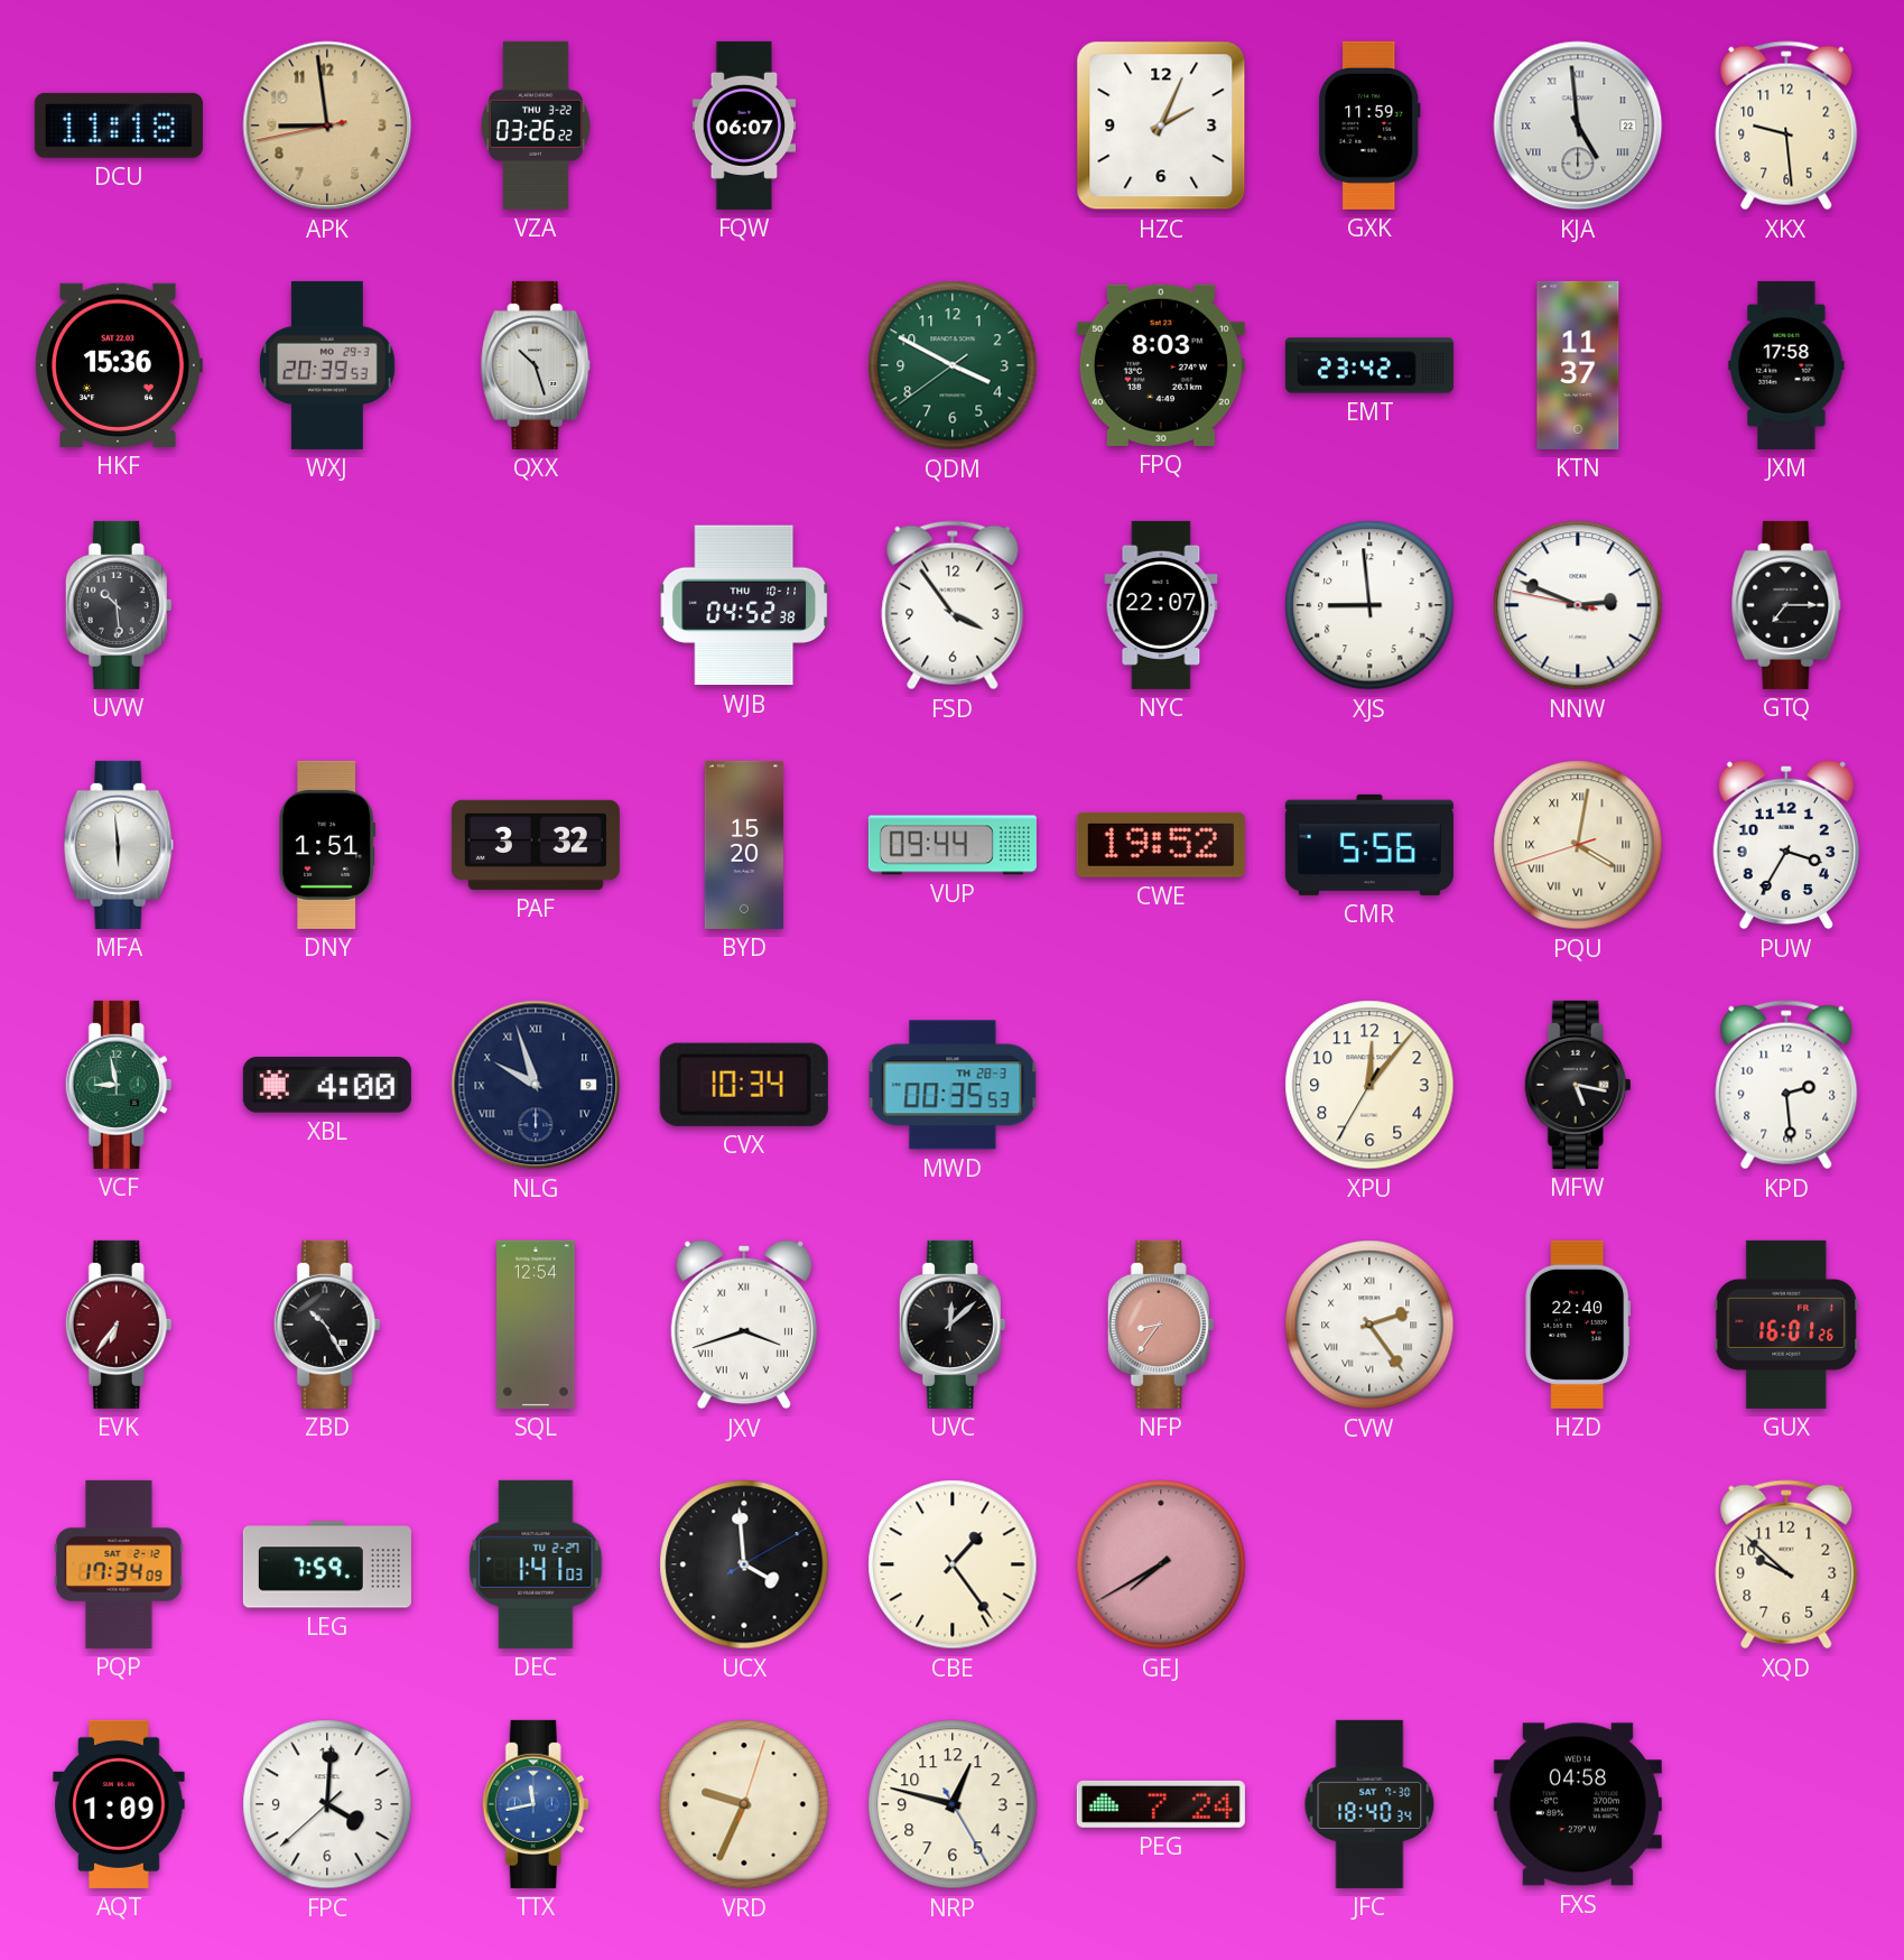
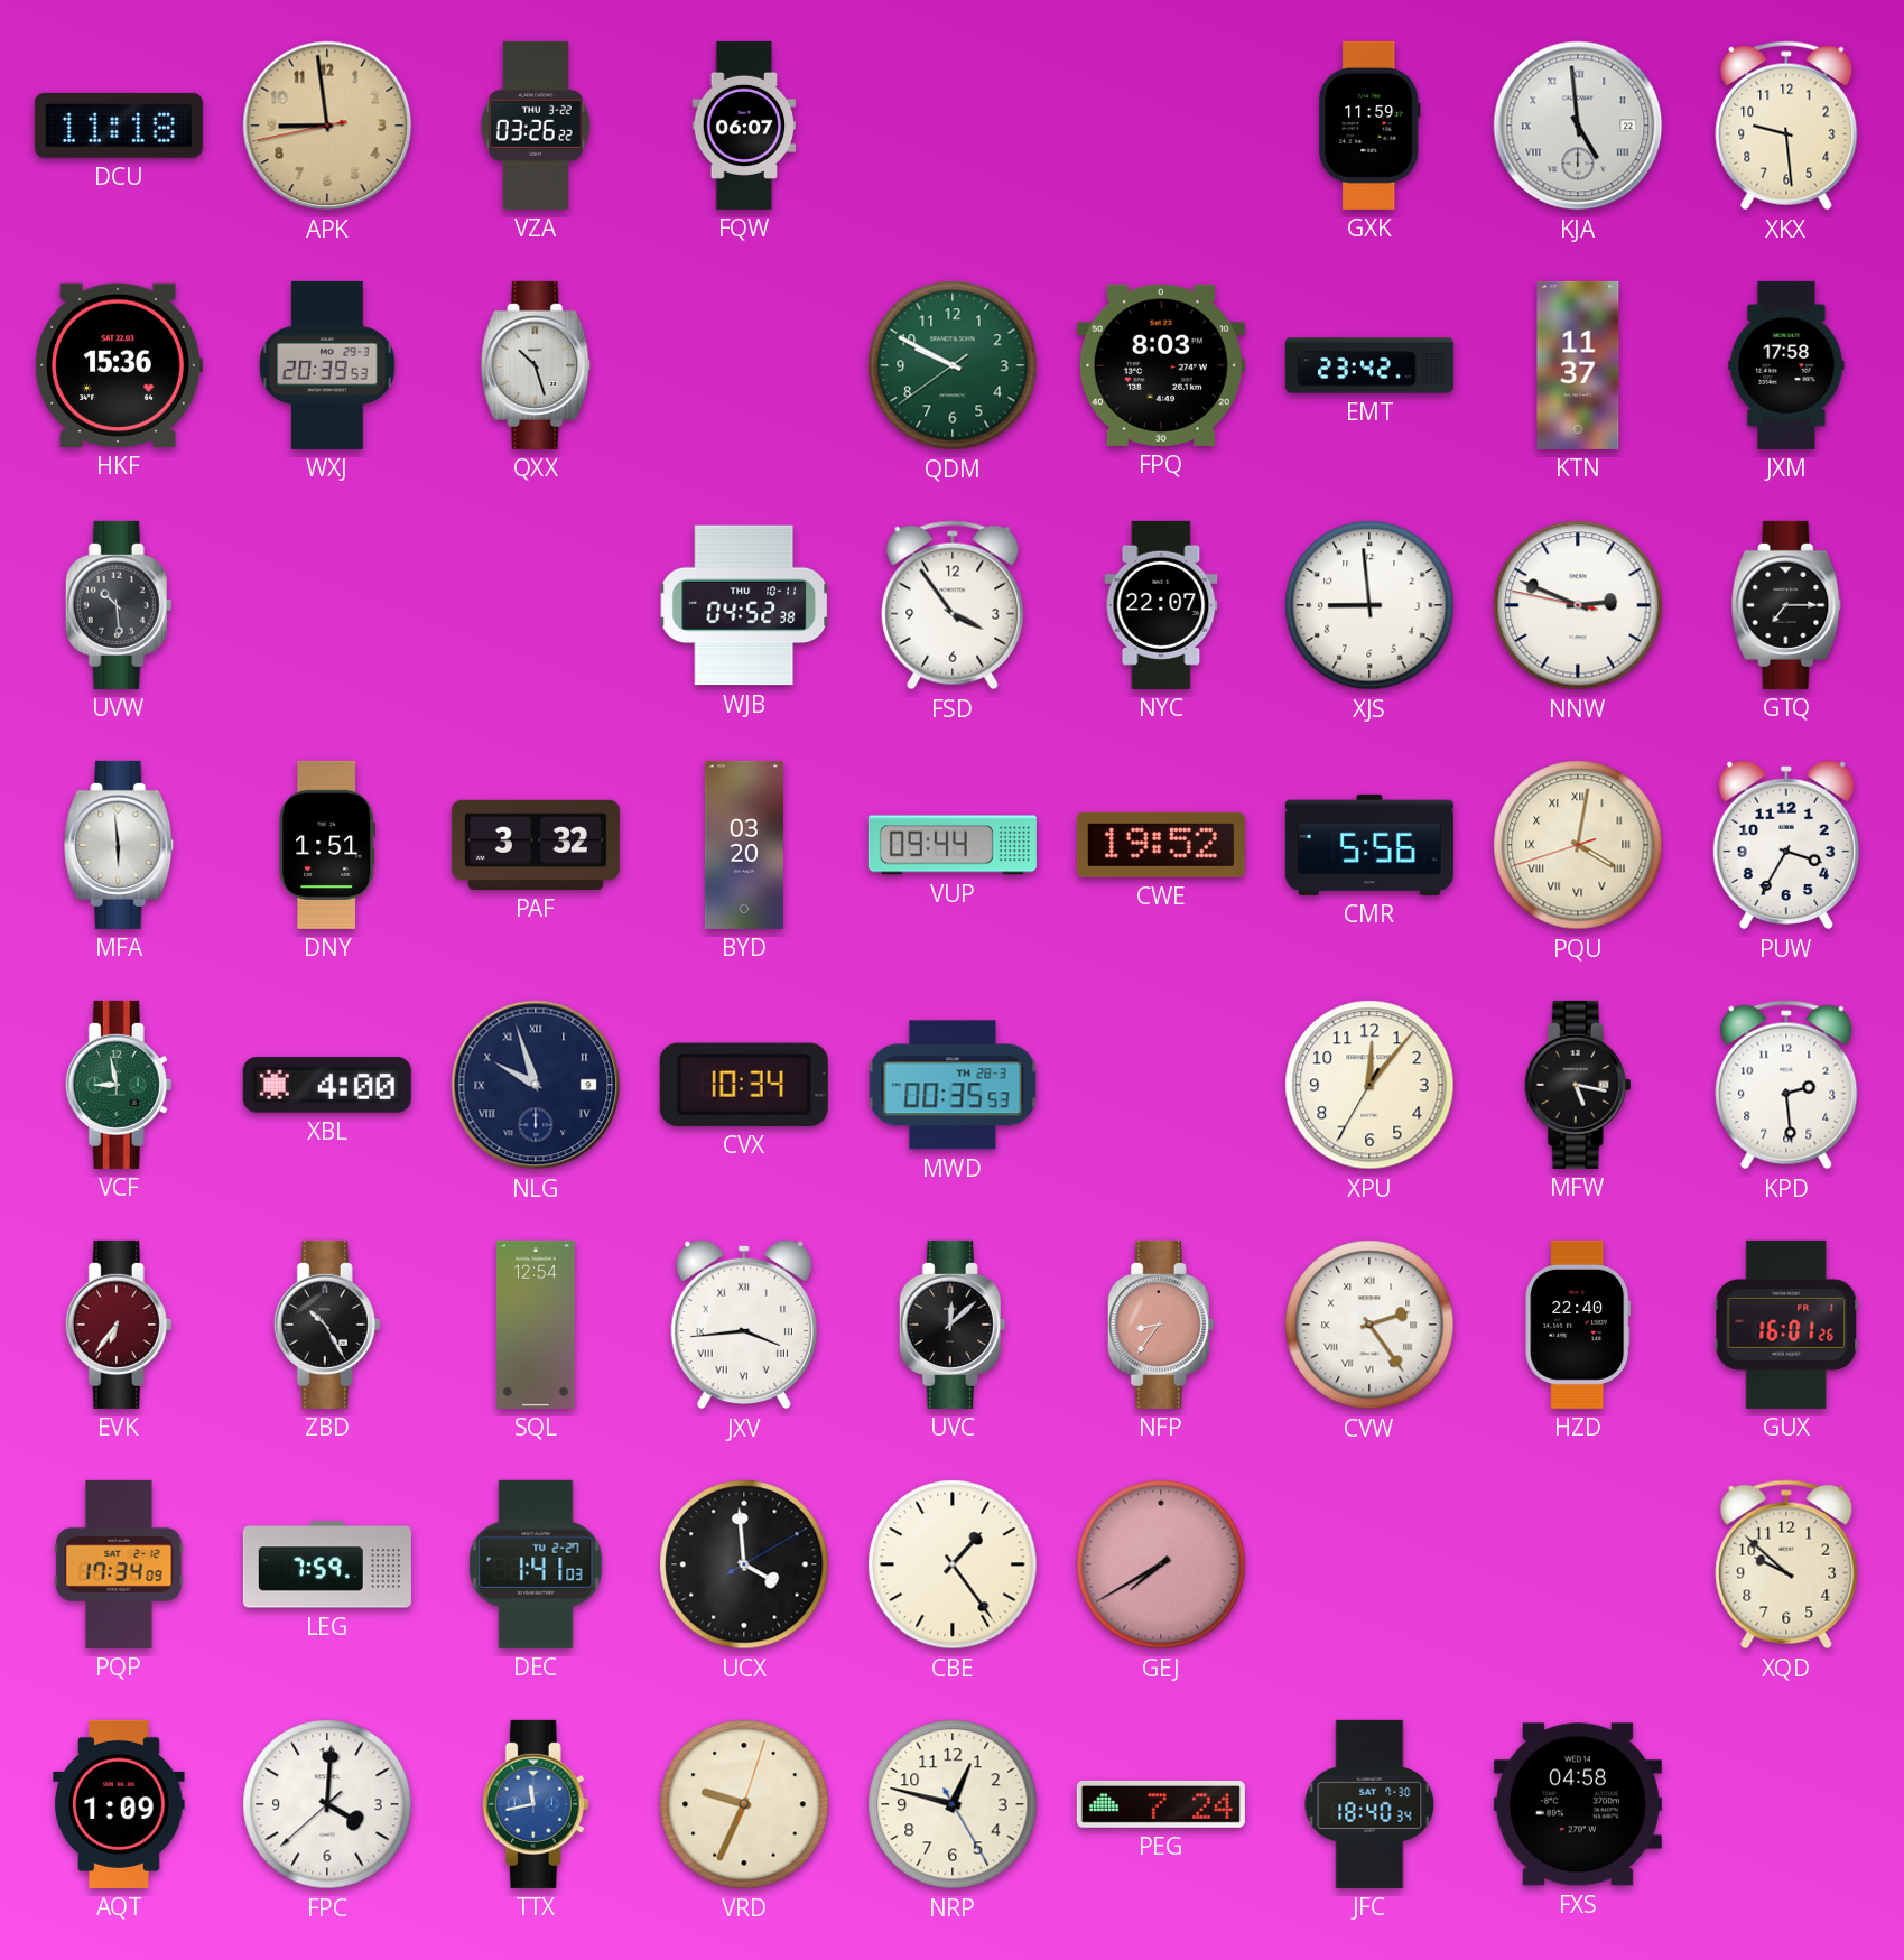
HZC: 2:04 -> none
QDM: 3:49 -> 9:49
BYD: 15:20 -> 03:20
JXV: 3:42 -> 3:44
